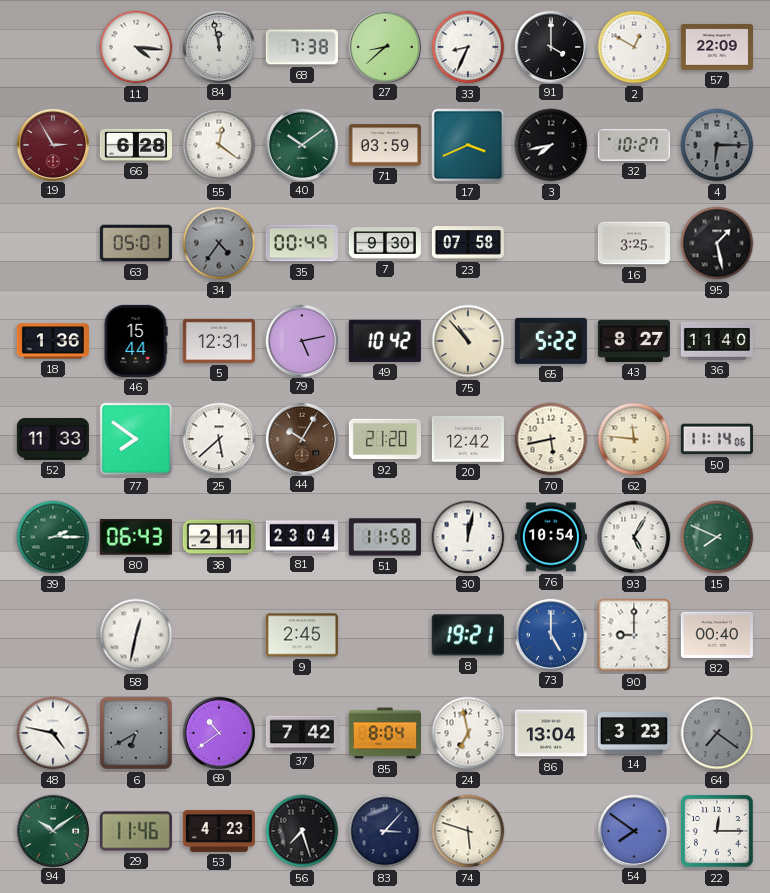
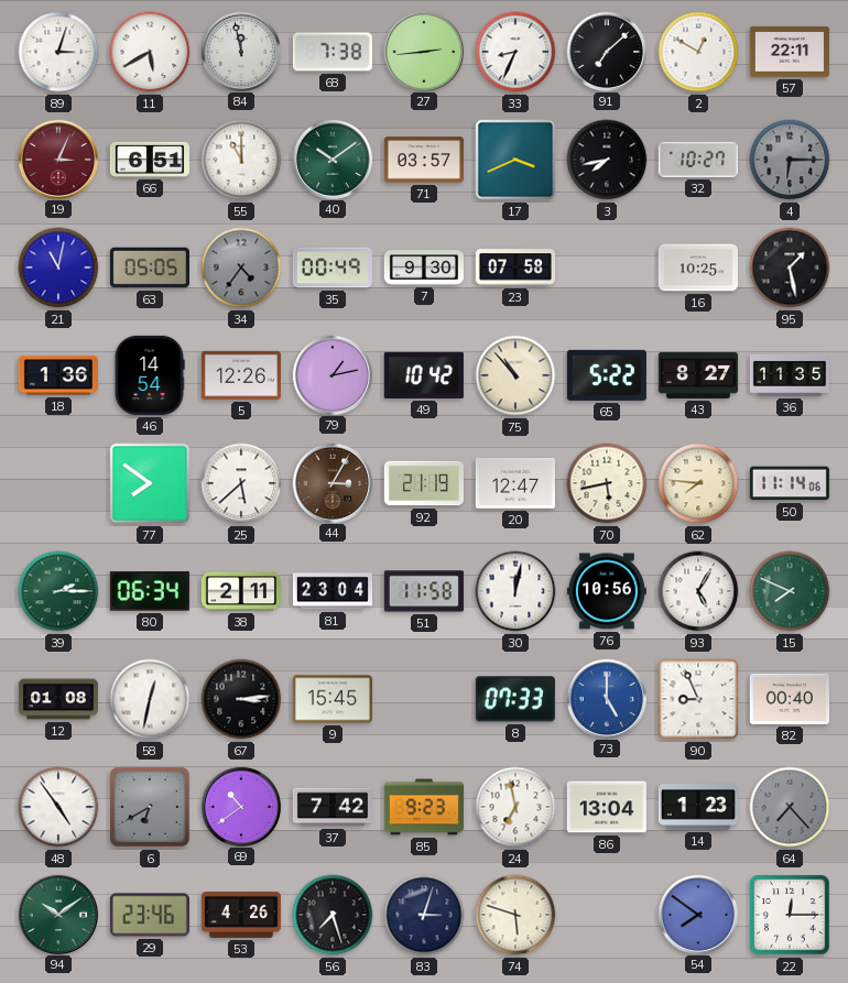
89: none -> 3:03
11: 4:16 -> 5:40
27: 8:38 -> 2:44
91: 4:00 -> 7:08
57: 22:09 -> 22:11
19: 2:55 -> 3:04
66: 6:28 -> 6:51
55: 12:21 -> 11:00
71: 03:59 -> 03:57
21: none -> 11:02
63: 05:01 -> 05:05
16: 3:25 -> 10:25
46: 15:44 -> 14:54
5: 12:31 -> 12:26
79: 5:13 -> 1:13
36: 11:40 -> 11:35
52: 11:33 -> none
44: 10:05 -> 3:05
92: 21:20 -> 21:19
20: 12:42 -> 12:47
62: 11:46 -> 7:46
80: 06:43 -> 06:34
76: 10:54 -> 10:56
12: none -> 01:08
67: none -> 3:14
9: 2:45 -> 15:45
8: 19:21 -> 07:33
90: 9:00 -> 8:56
48: 4:47 -> 4:54
85: 8:04 -> 9:23
14: 3:23 -> 1:23
64: 7:21 -> 7:23
29: 11:46 -> 23:46
53: 4:23 -> 4:26
83: 3:07 -> 3:03
